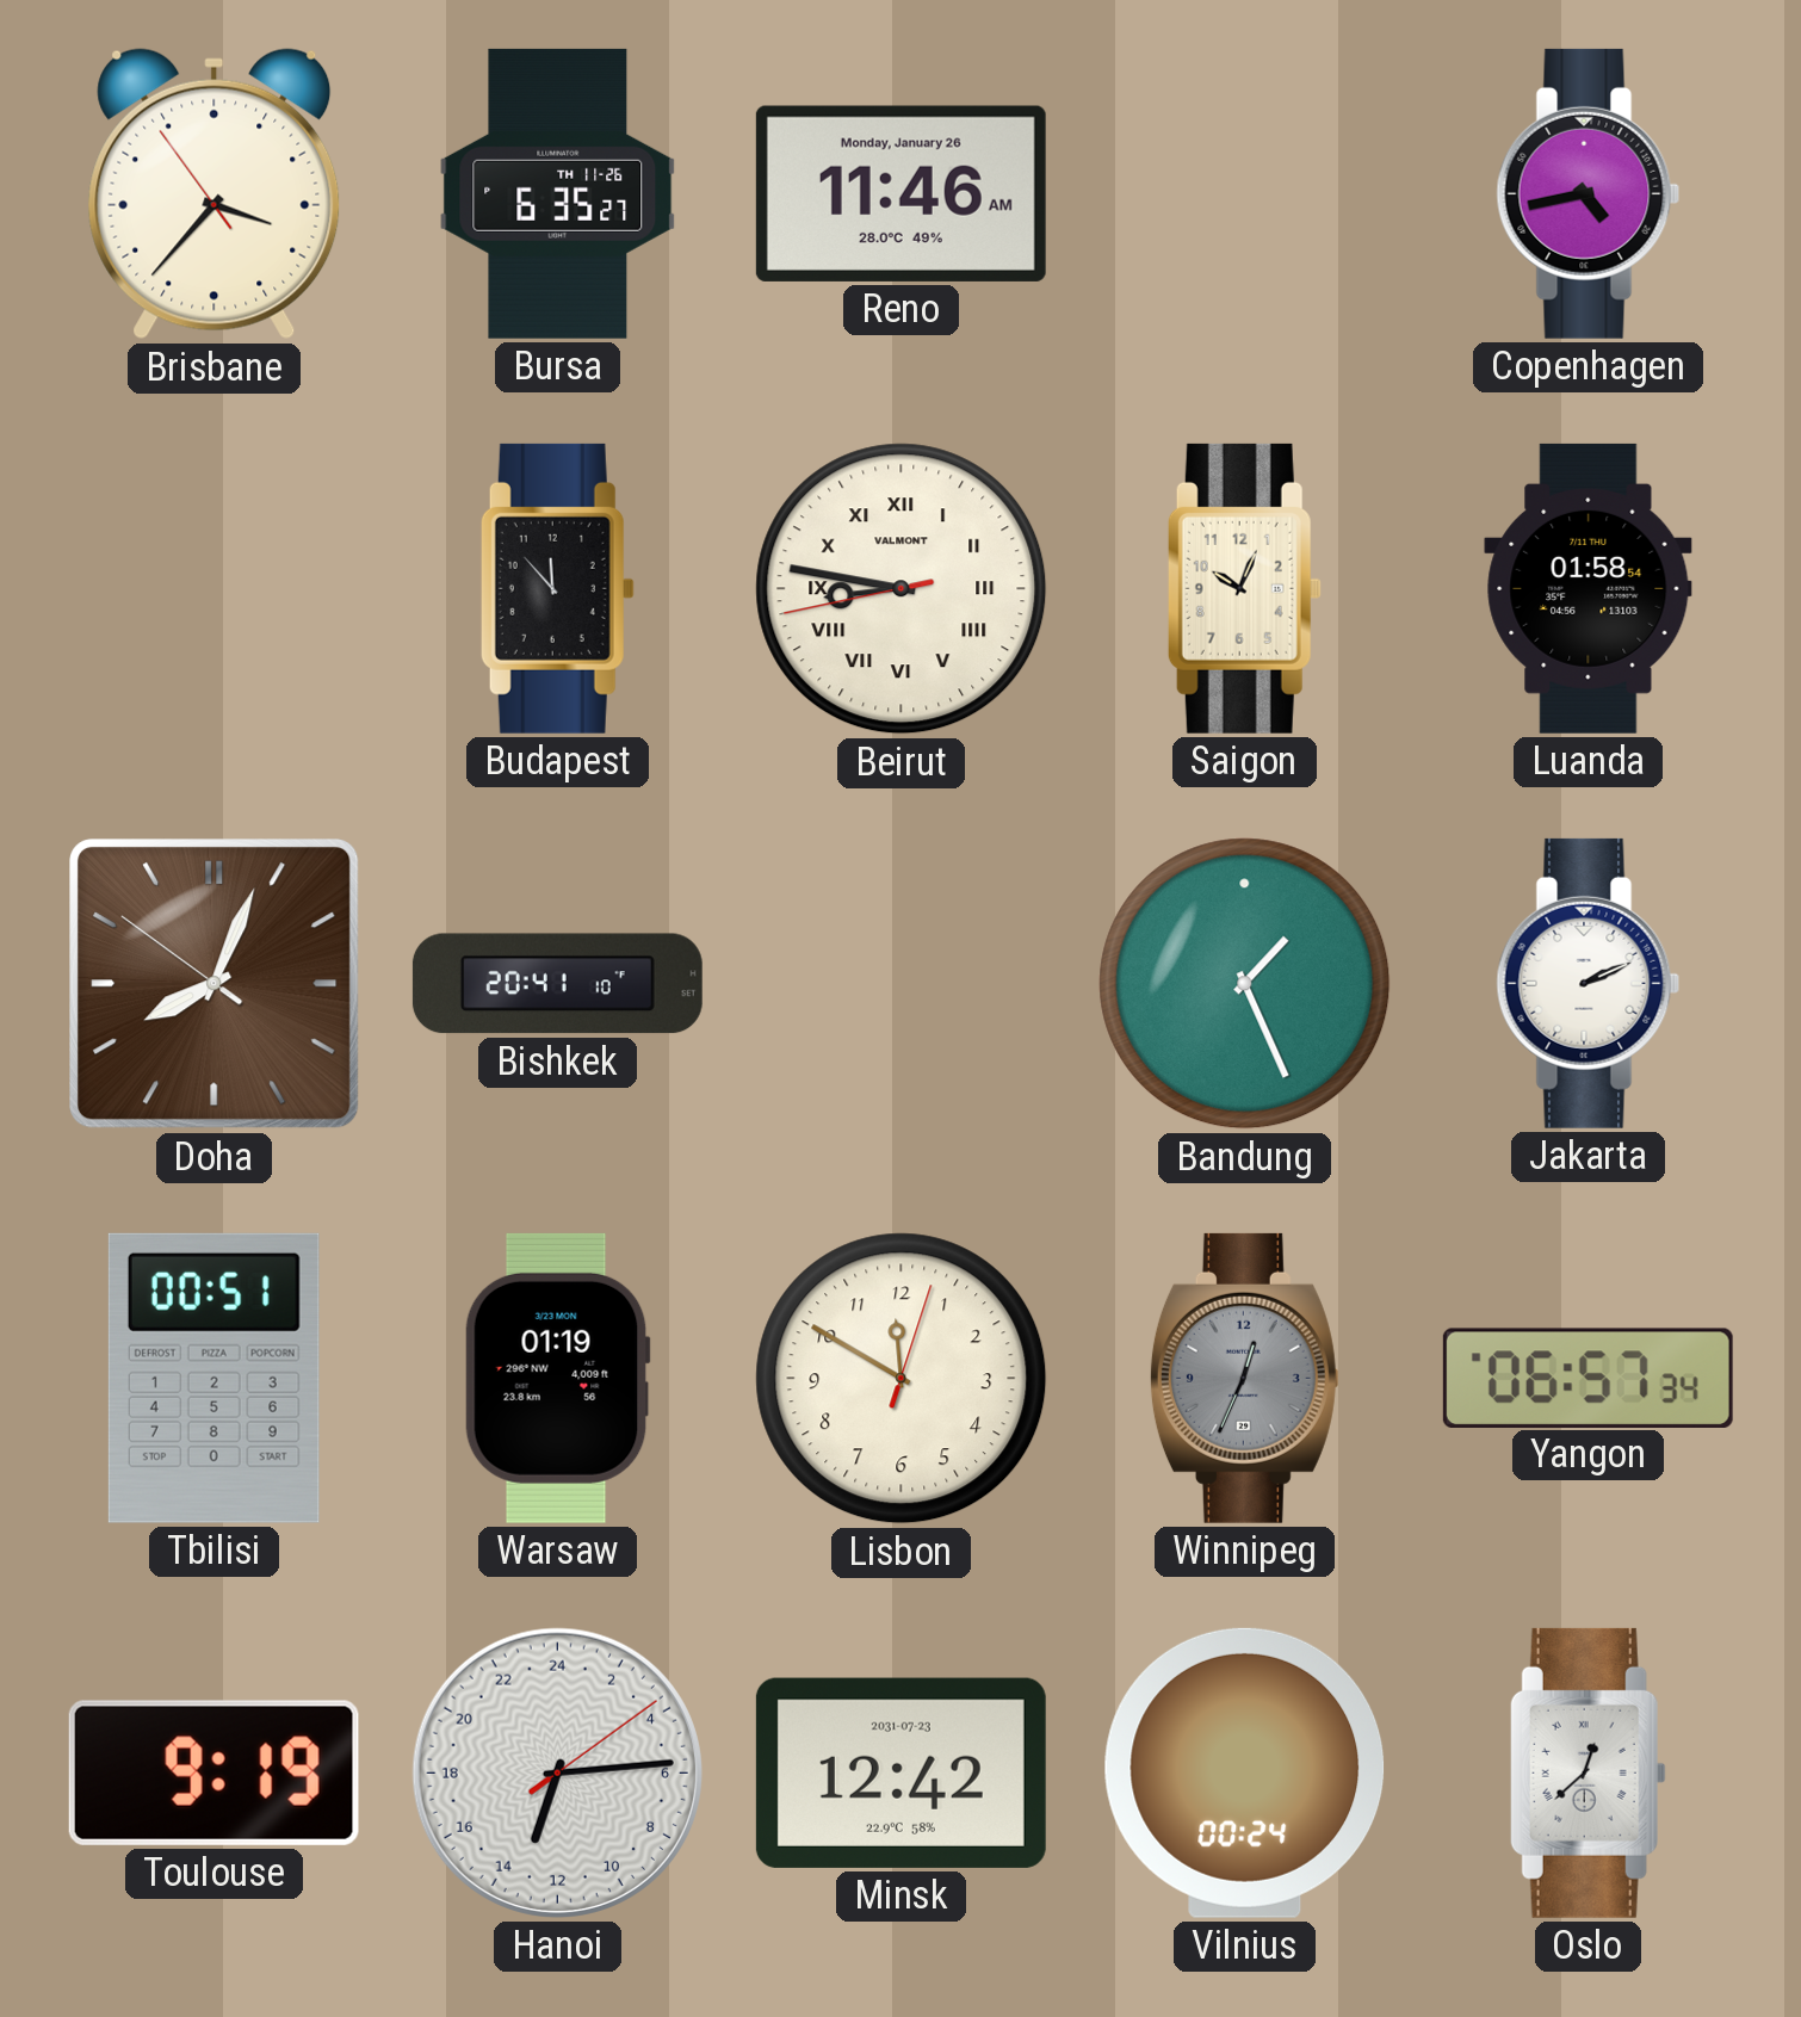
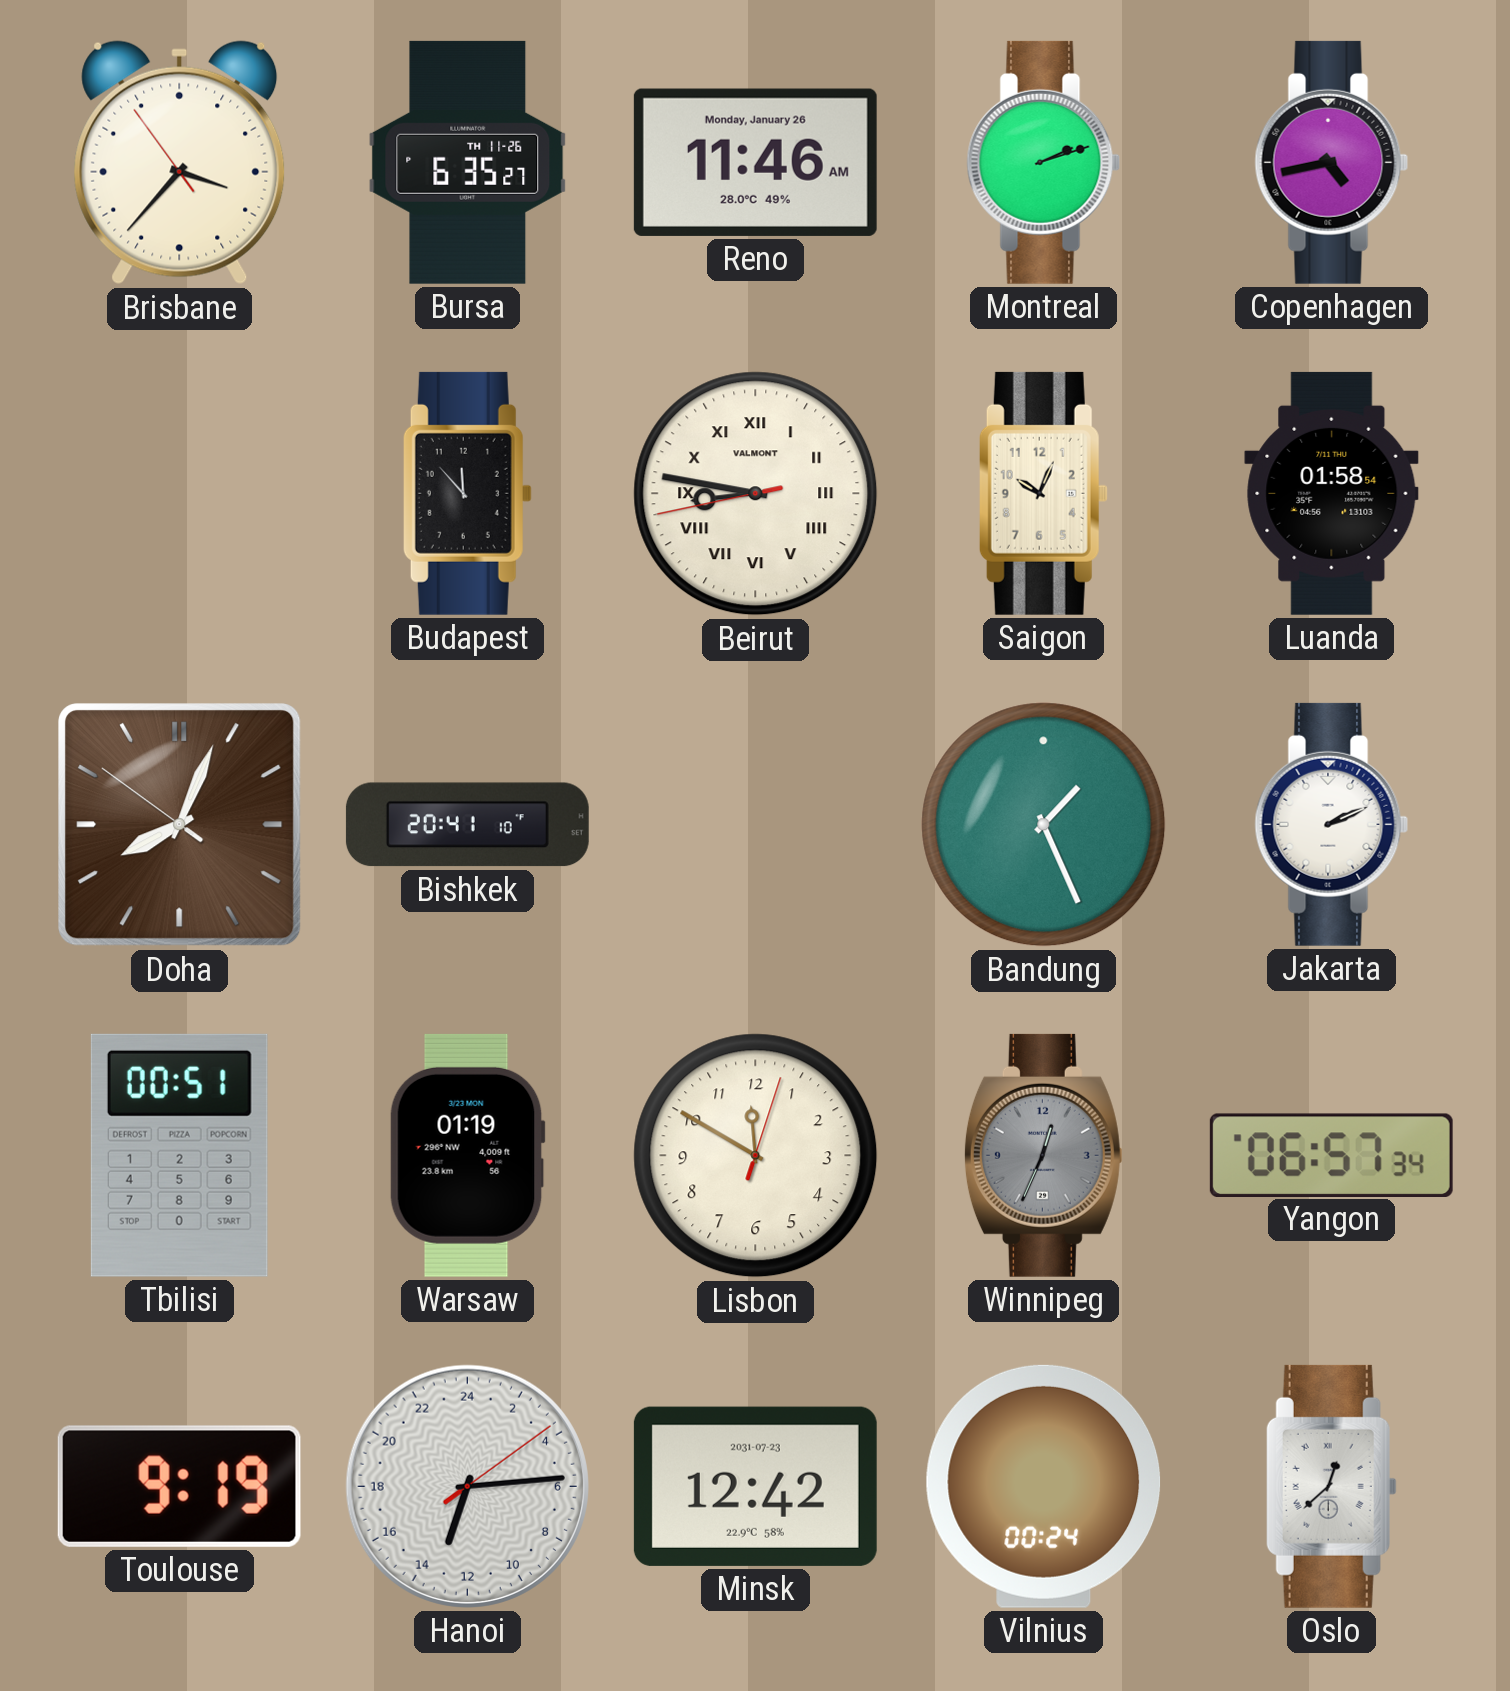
Montreal: none -> 2:12
